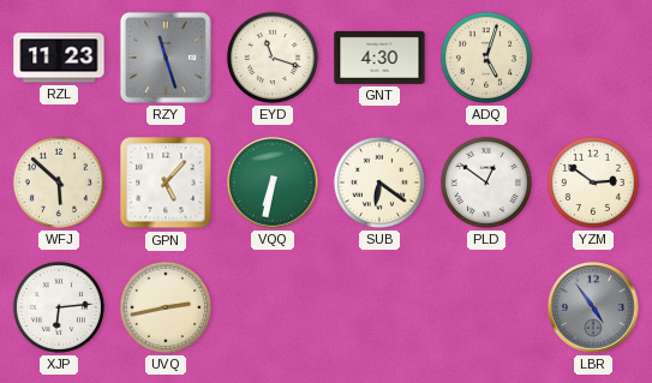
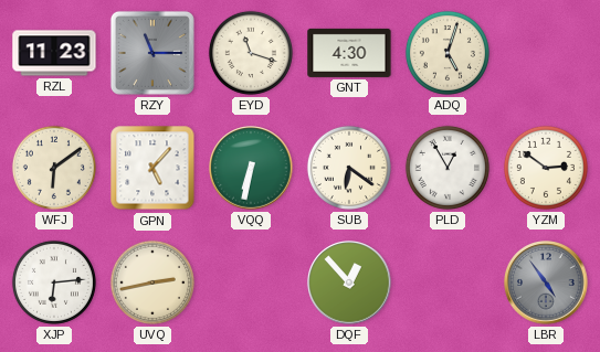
RZY: 11:27 -> 11:15
WFJ: 5:52 -> 6:09
PLD: 12:51 -> 12:55
DQF: none -> 12:53
